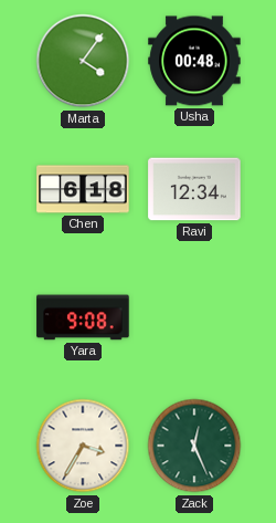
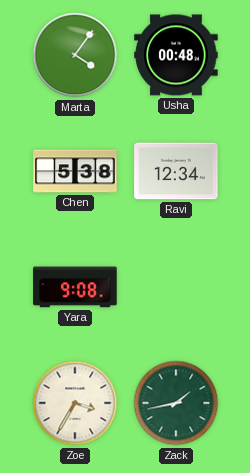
Chen: 6:18 -> 5:38
Zack: 12:26 -> 1:43
